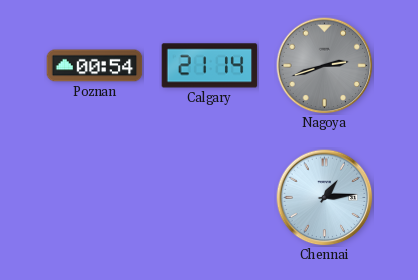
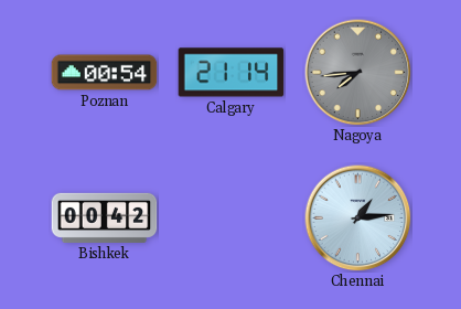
Nagoya: 2:42 -> 7:44
Bishkek: none -> 00:42
